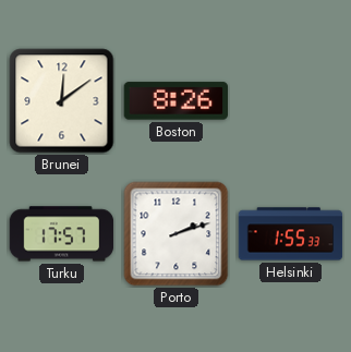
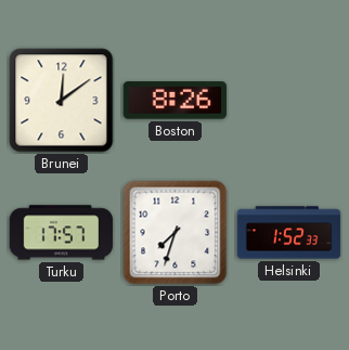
Porto: 2:12 -> 7:33
Helsinki: 1:55 -> 1:52
